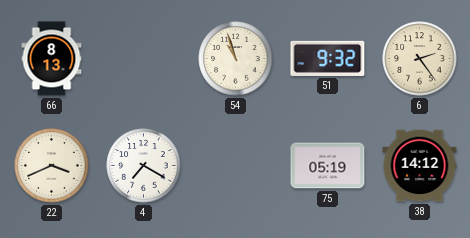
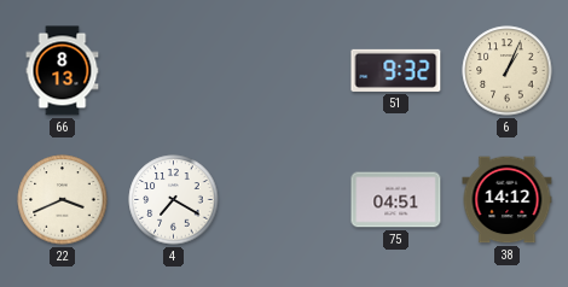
54: 10:57 -> none
6: 2:24 -> 1:04
75: 05:19 -> 04:51
